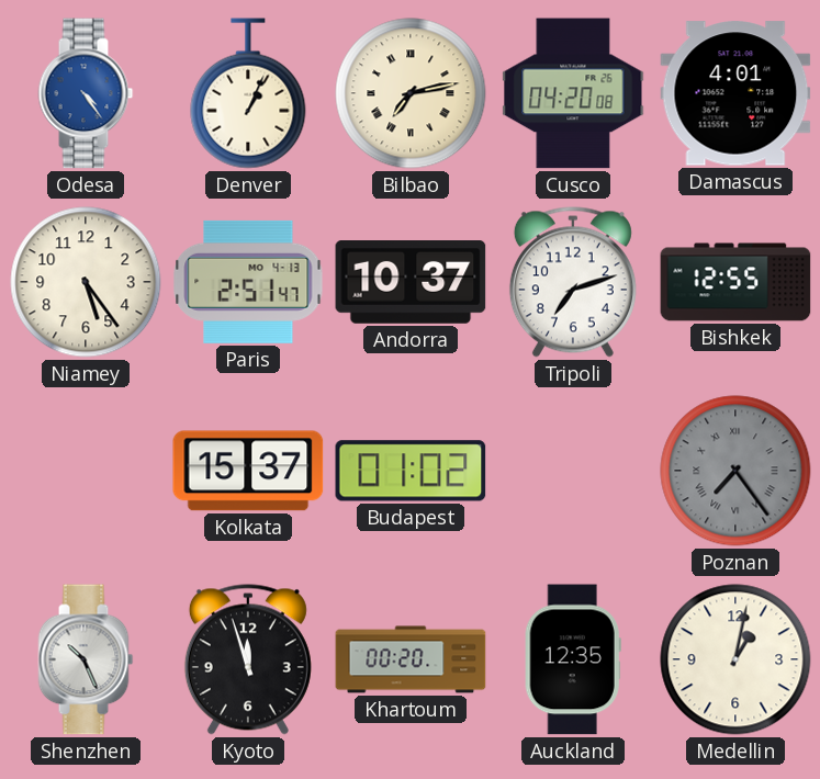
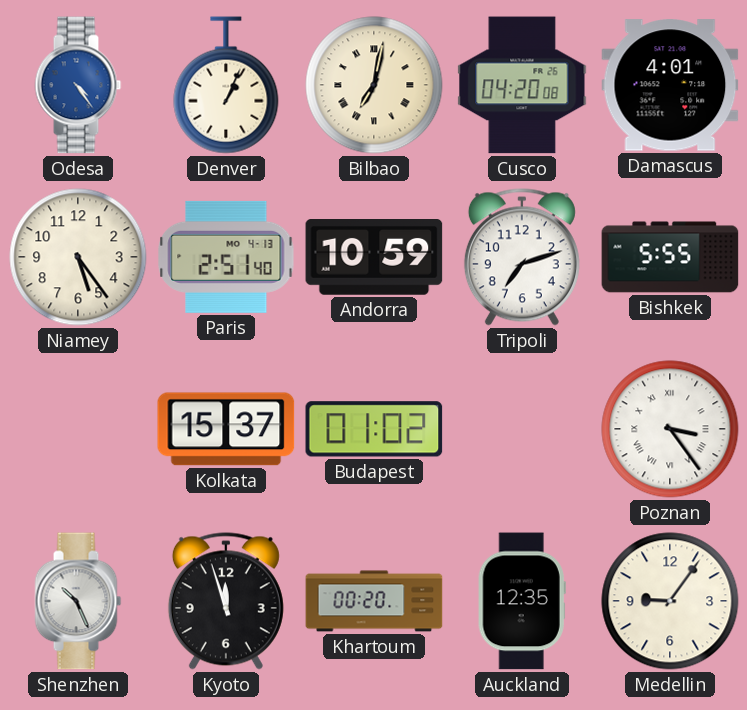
Bilbao: 7:13 -> 7:02
Paris: 2:51:47 -> 2:51:40
Andorra: 10:37 -> 10:59
Bishkek: 12:55 -> 5:55
Poznan: 7:24 -> 3:24
Poznan dial: grey -> white
Medellin: 1:02 -> 9:06
